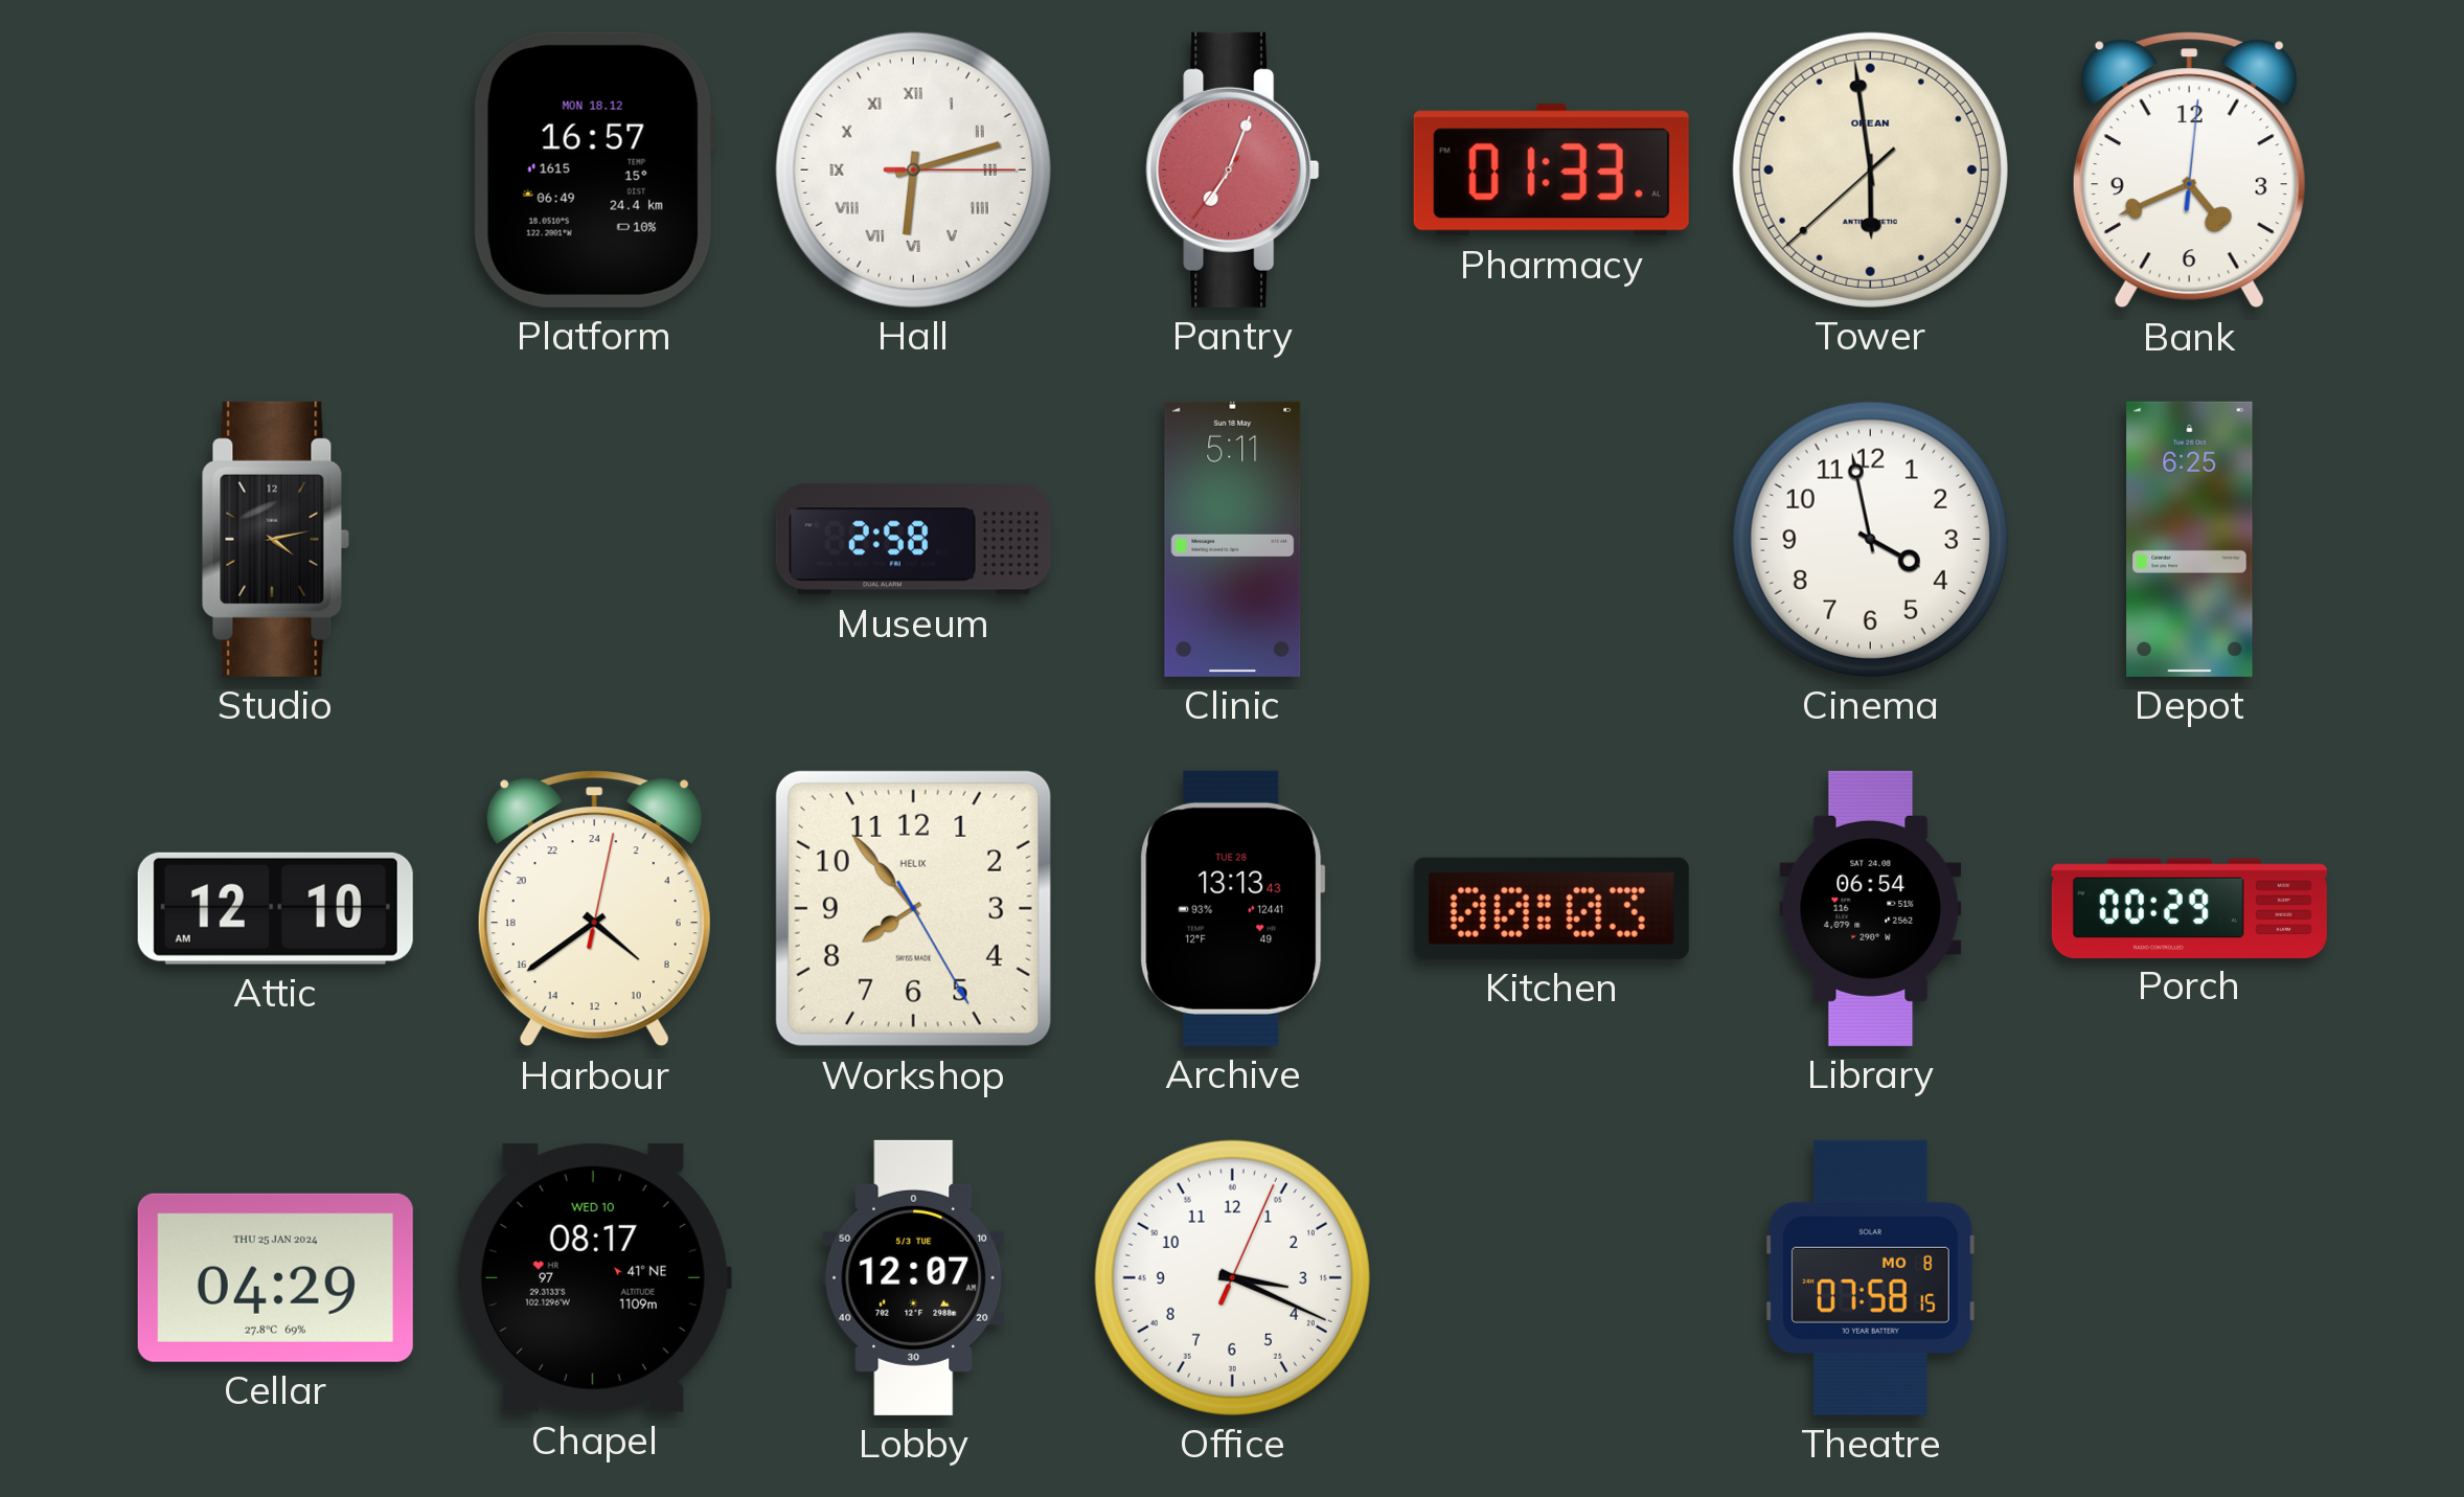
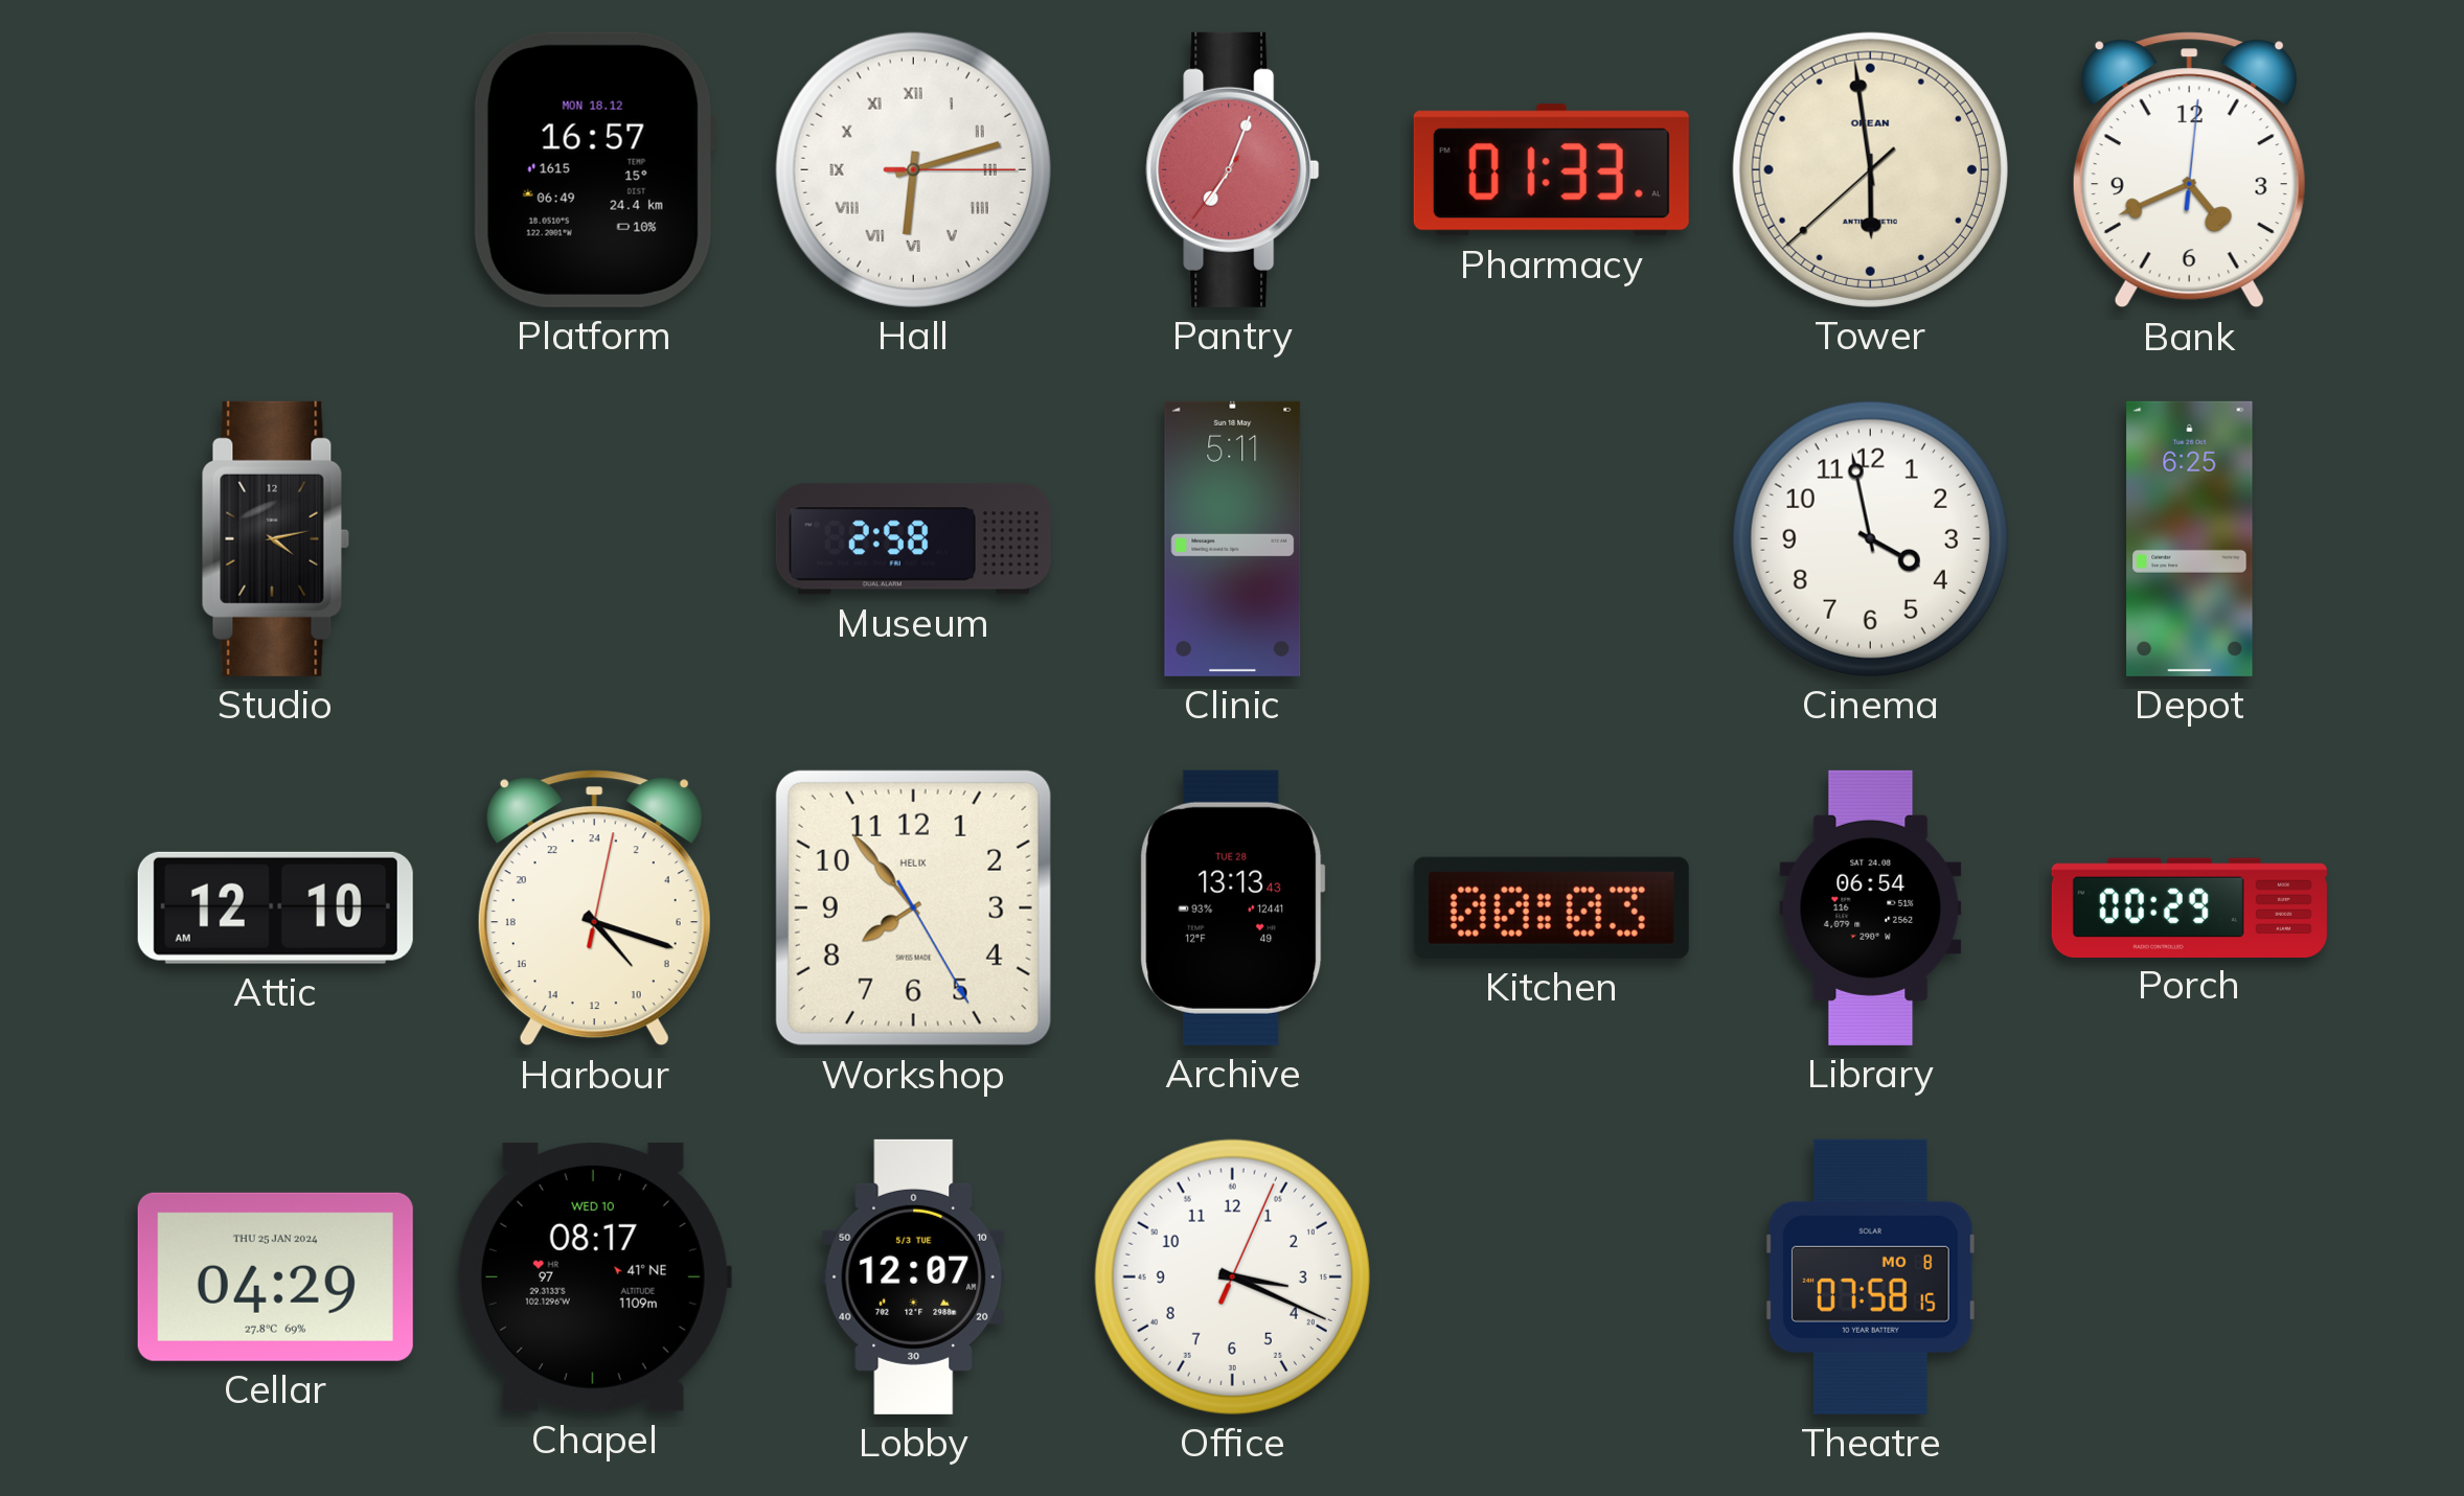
Harbour: 8:39 -> 9:18
